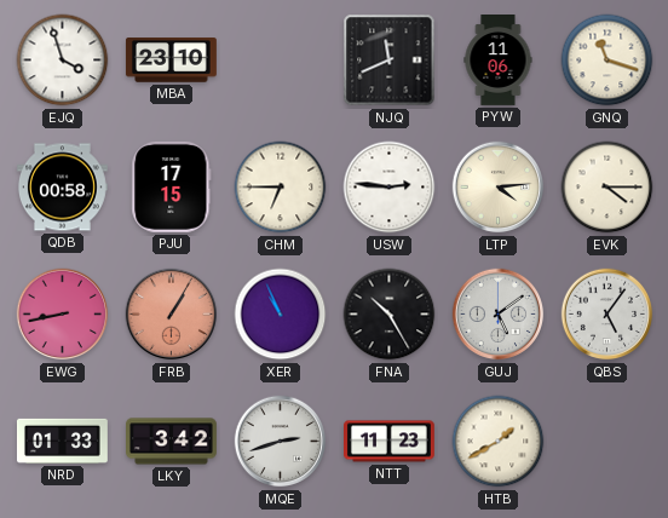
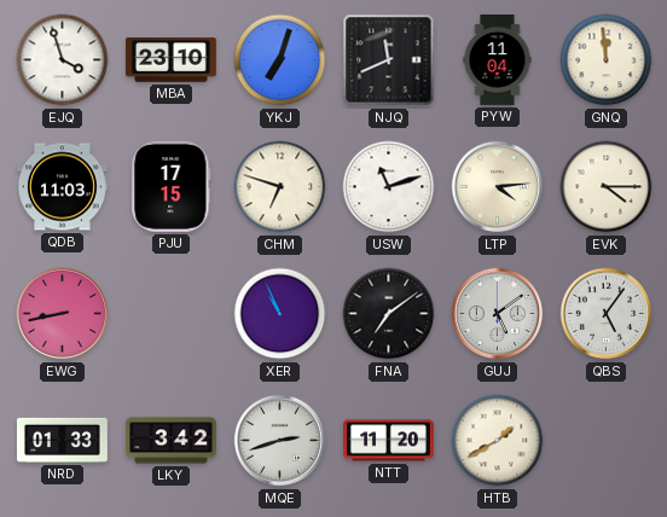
YKJ: none -> 7:03
PYW: 11:06 -> 11:04
GNQ: 11:18 -> 11:59
QDB: 00:58 -> 11:03
CHM: 6:45 -> 6:48
USW: 2:46 -> 11:12
FRB: 1:05 -> none
FNA: 10:25 -> 7:09
NTT: 11:23 -> 11:20
